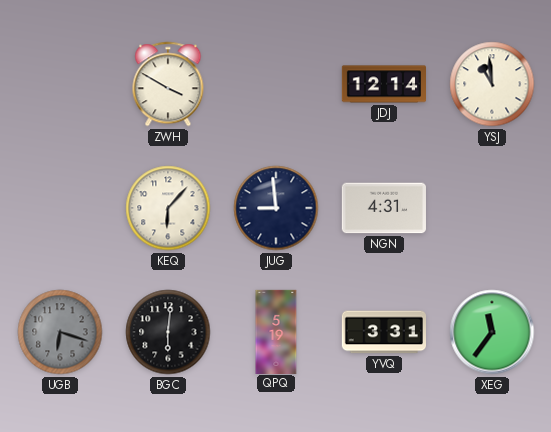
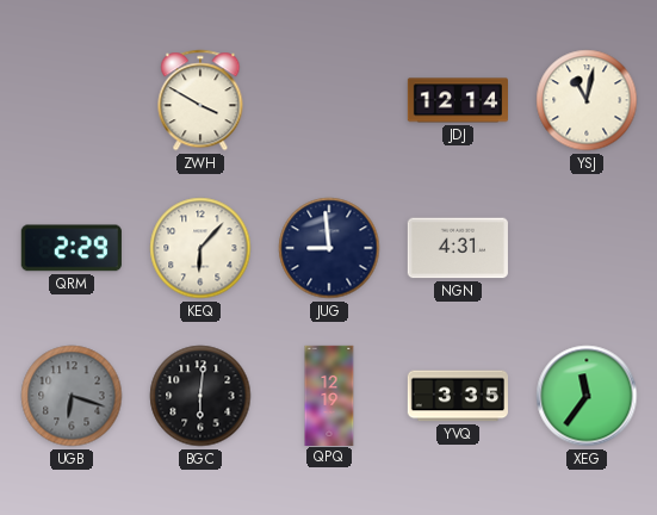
YSJ: 10:59 -> 11:02
QRM: none -> 2:29
QPQ: 5:19 -> 12:19
YVQ: 3:31 -> 3:35
